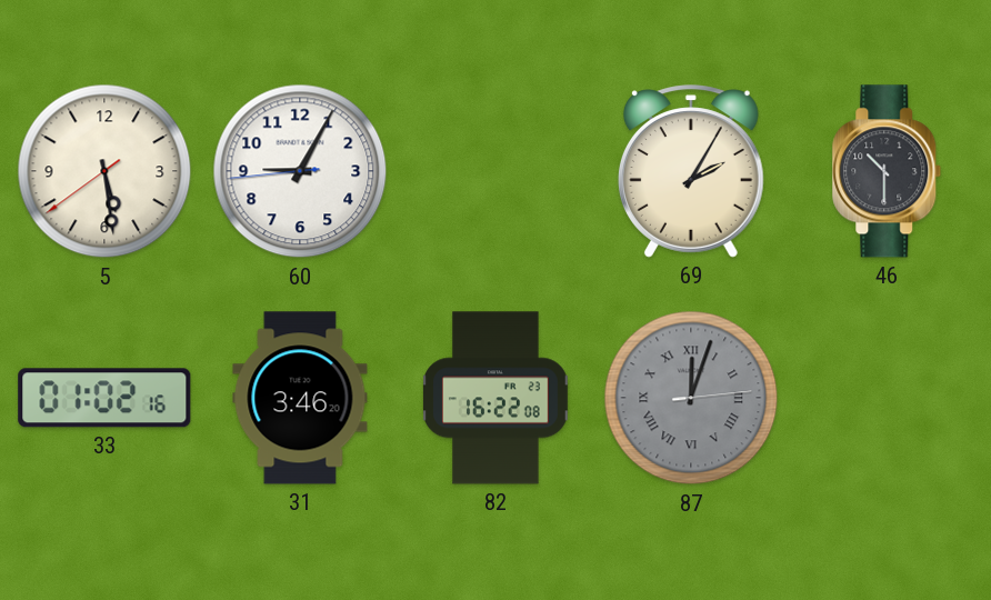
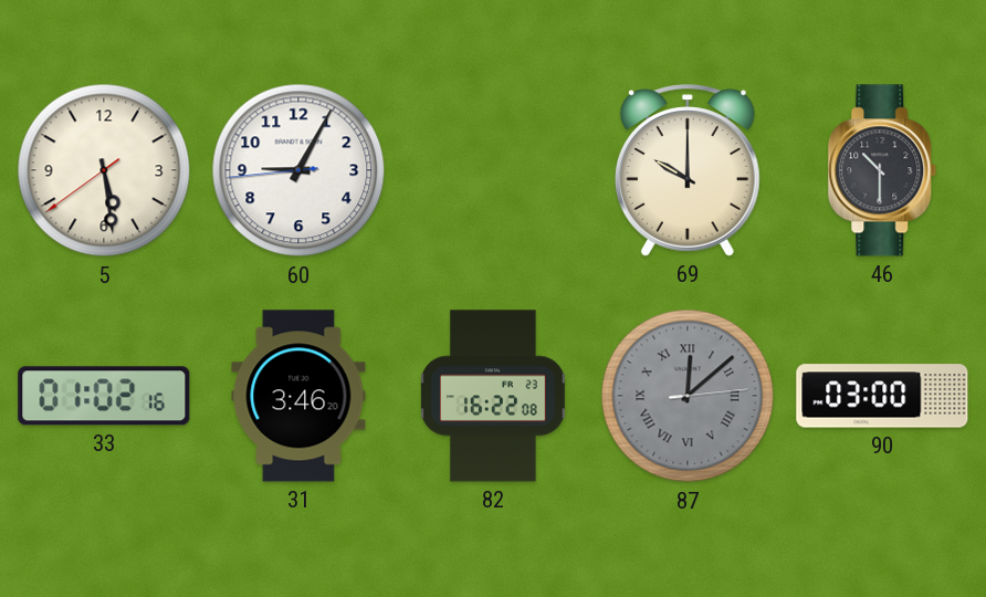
69: 2:05 -> 10:00
87: 12:03 -> 12:08
90: none -> 03:00
